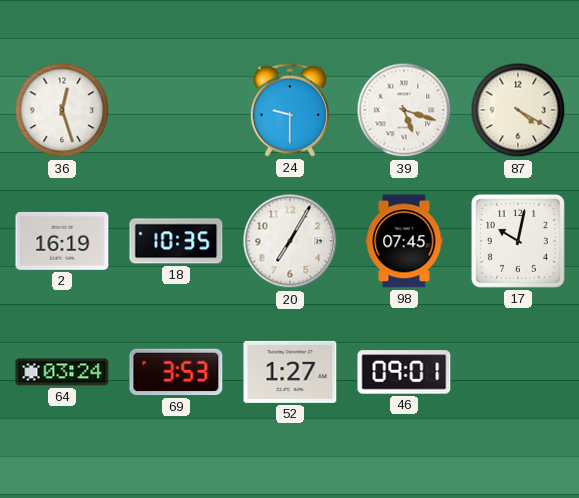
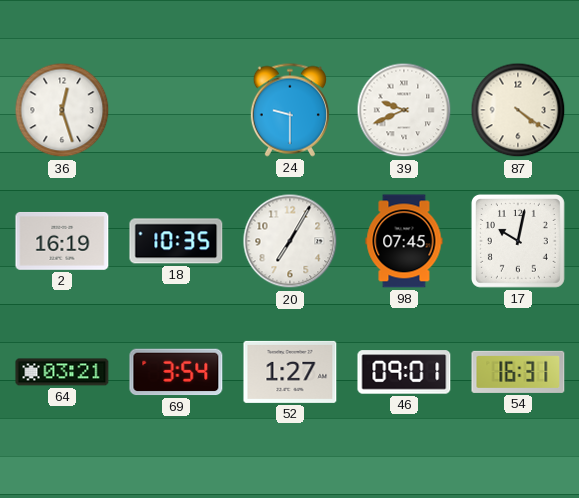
39: 5:18 -> 9:41
87: 4:20 -> 4:21
64: 03:24 -> 03:21
69: 3:53 -> 3:54
54: none -> 16:31
